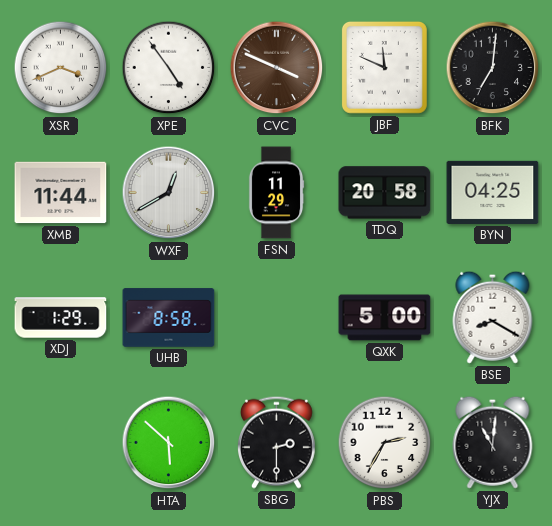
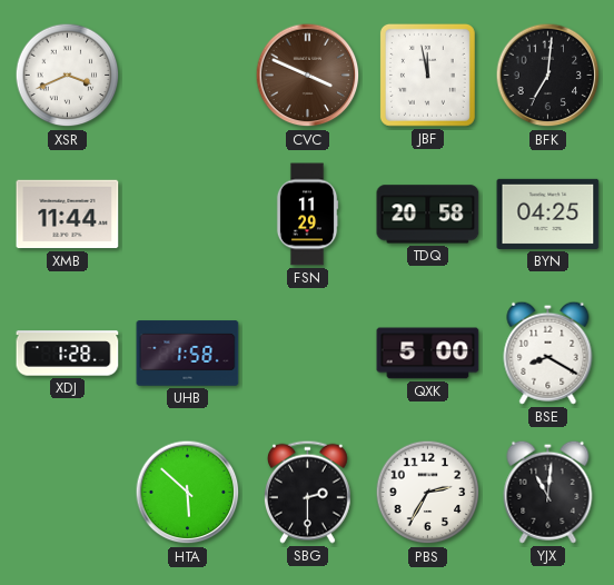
XPE: 4:54 -> none
JBF: 11:49 -> 11:58
WXF: 12:40 -> none
XDJ: 1:29 -> 1:28
UHB: 8:58 -> 1:58
